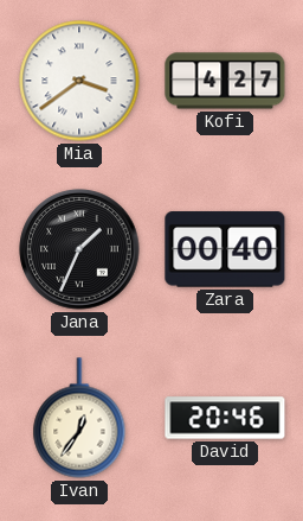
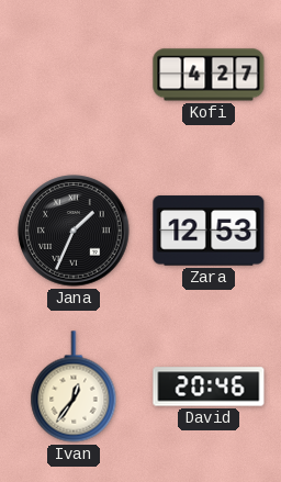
Mia: 3:39 -> none
Zara: 00:40 -> 12:53
